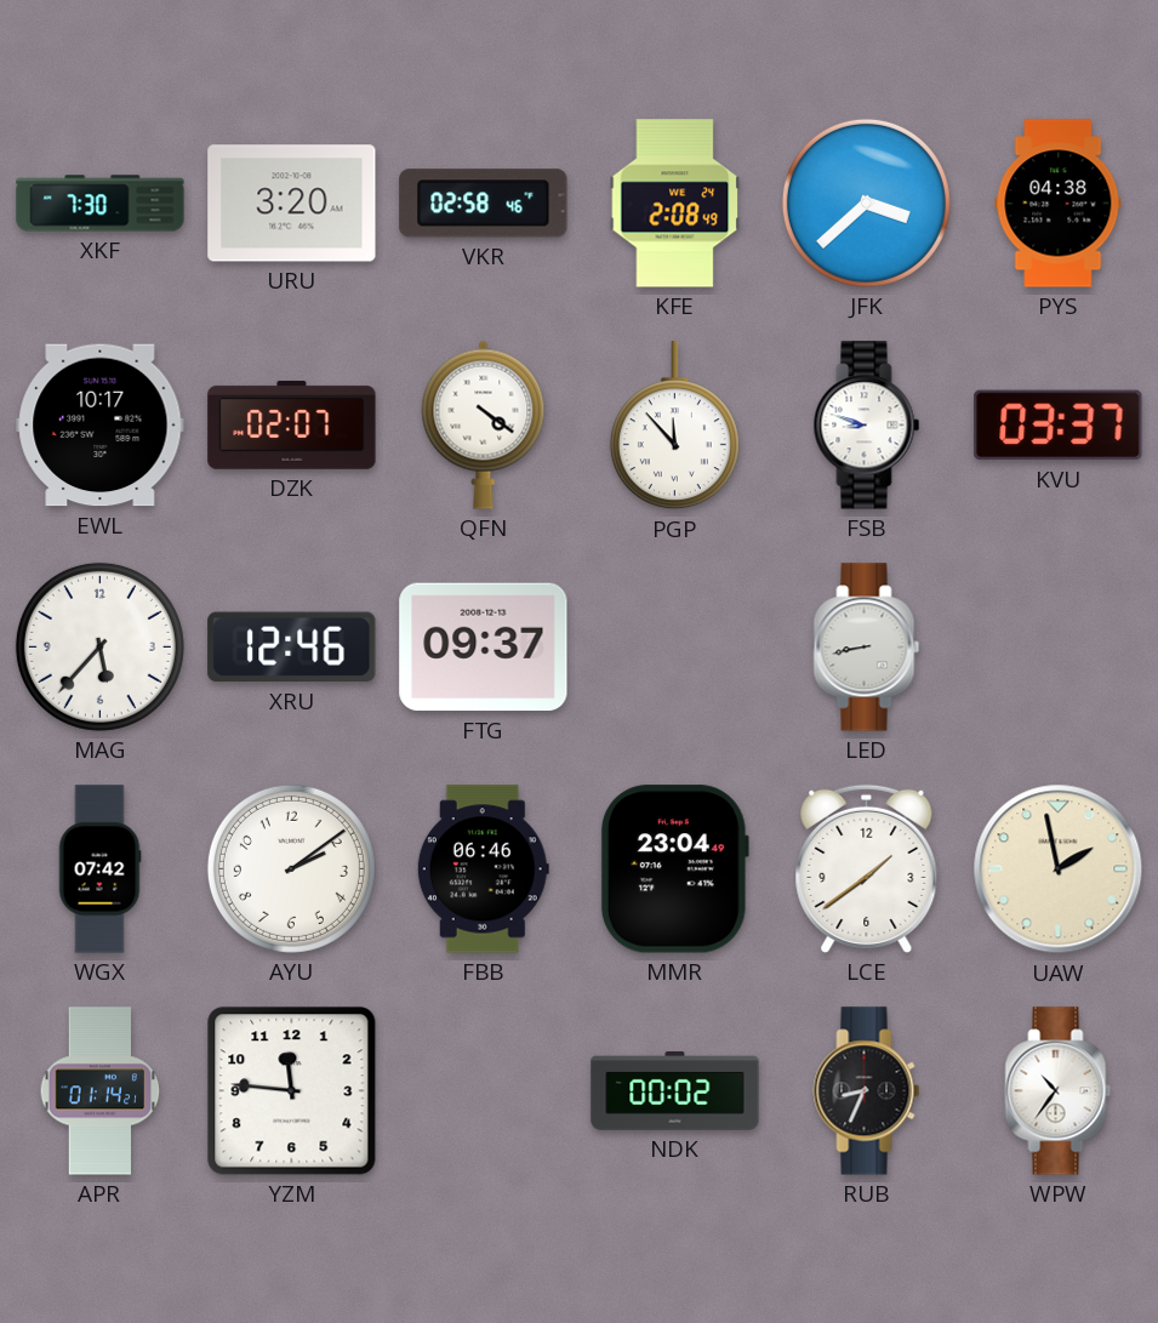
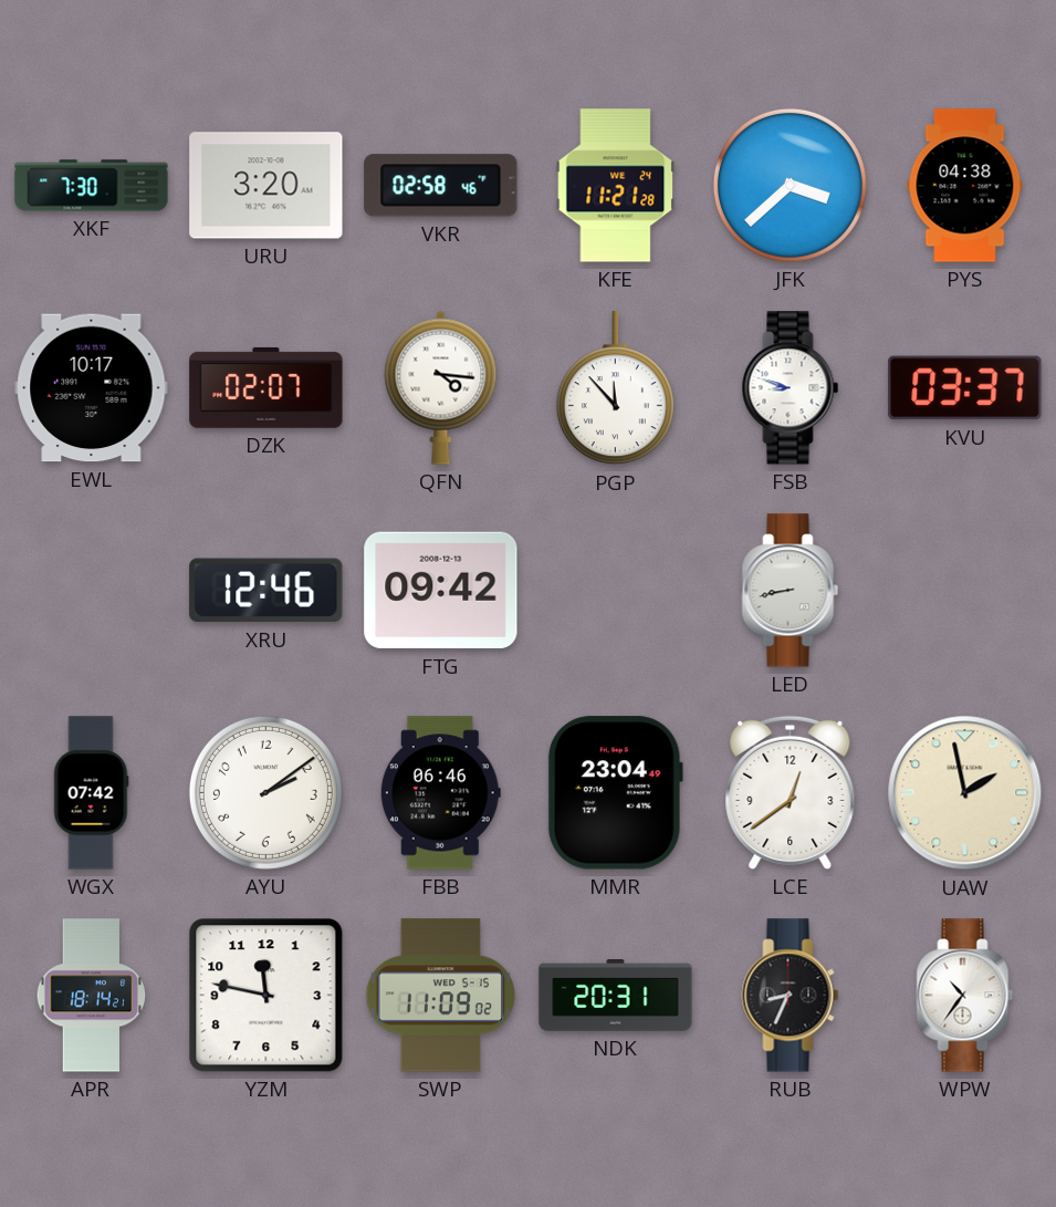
KFE: 2:08 -> 11:21
QFN: 4:21 -> 4:16
MAG: 5:37 -> none
FTG: 09:37 -> 09:42
LCE: 1:39 -> 12:39
APR: 01:14 -> 18:14
YZM: 11:46 -> 11:47
SWP: none -> 11:09
NDK: 00:02 -> 20:31
